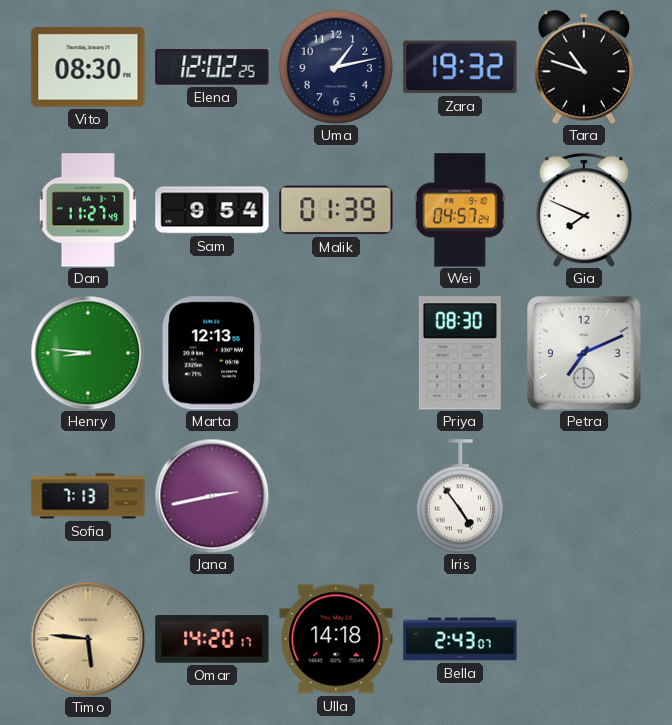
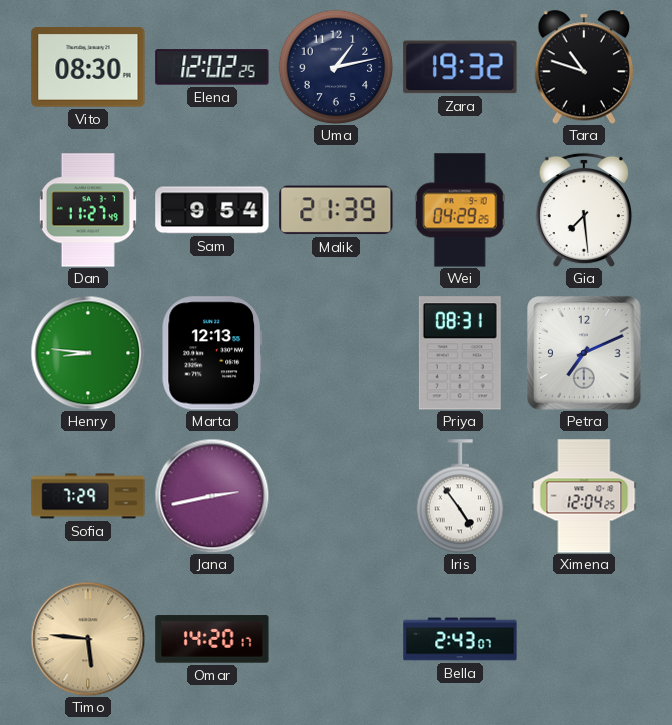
Malik: 01:39 -> 21:39
Wei: 04:57 -> 04:29
Gia: 7:49 -> 7:29
Priya: 08:30 -> 08:31
Sofia: 7:13 -> 7:29
Ximena: none -> 12:04
Ulla: 14:18 -> none
